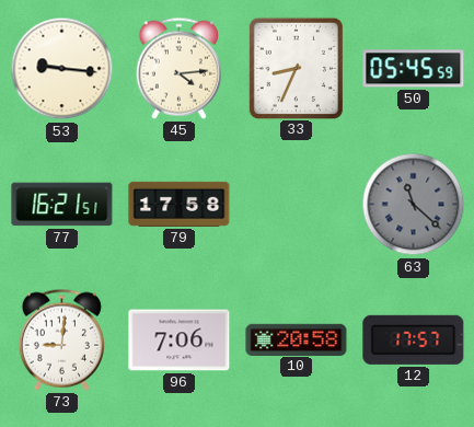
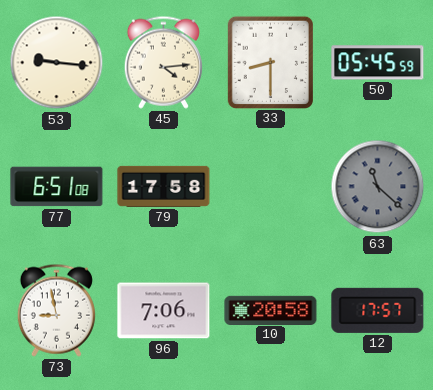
33: 8:34 -> 8:30
77: 16:21 -> 6:51
73: 9:01 -> 8:58
